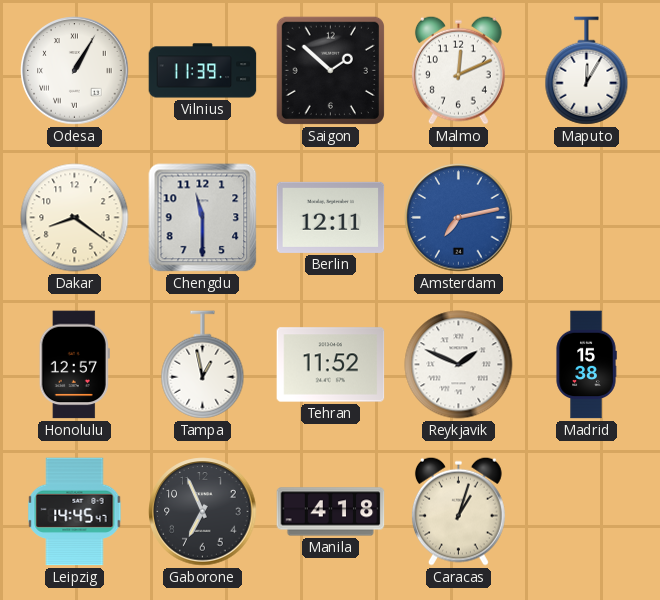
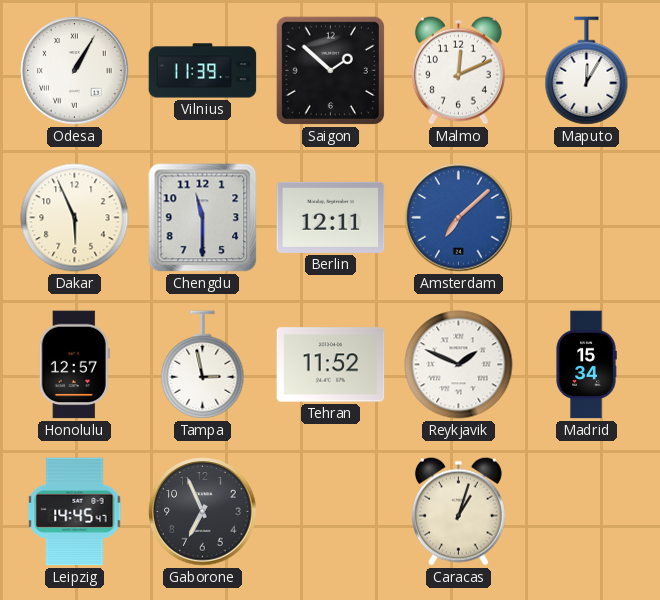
Dakar: 8:21 -> 5:56
Amsterdam: 7:13 -> 7:08
Tampa: 12:58 -> 2:58
Madrid: 15:38 -> 15:34
Manila: 4:18 -> none
